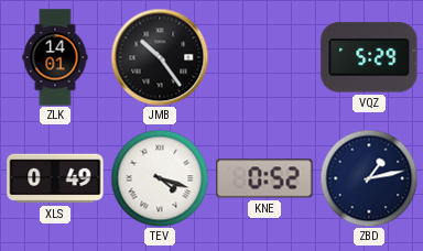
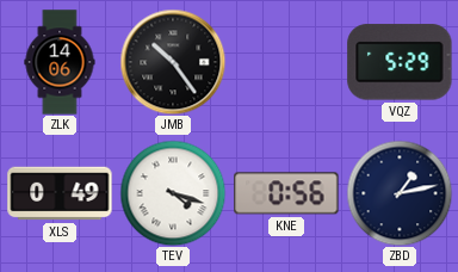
ZLK: 14:01 -> 14:06
KNE: 0:52 -> 0:56
